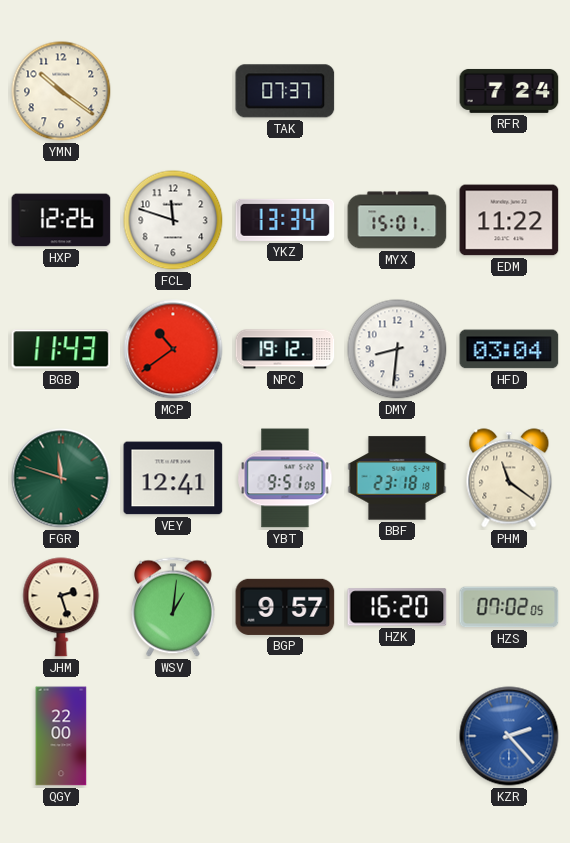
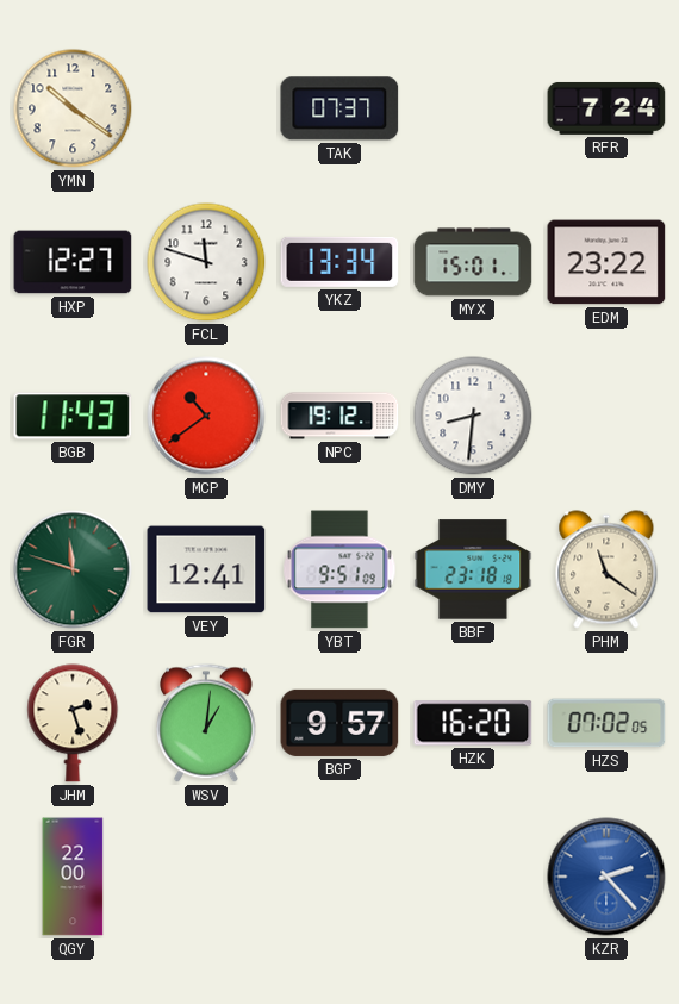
HXP: 12:26 -> 12:27
EDM: 11:22 -> 23:22
HFD: 03:04 -> none
